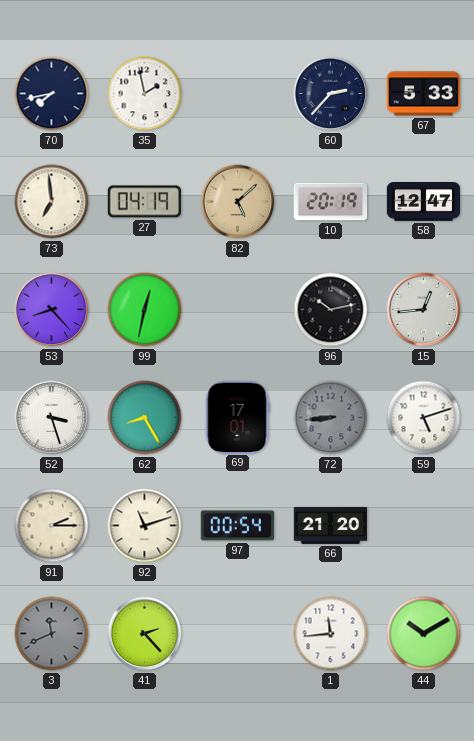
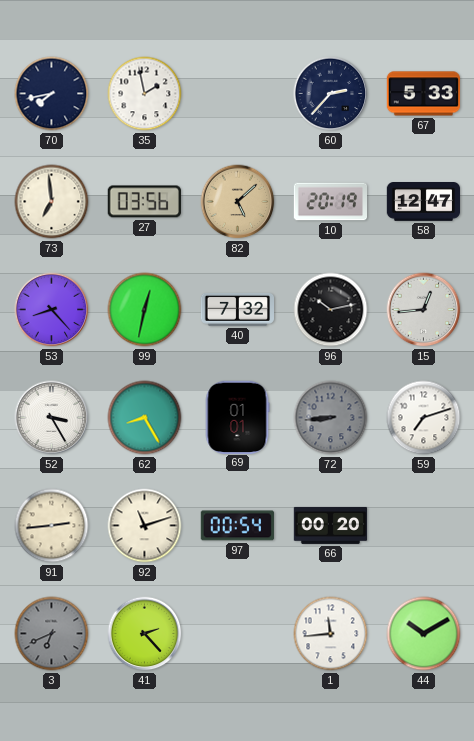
27: 04:19 -> 03:56
40: none -> 7:32
52: 3:27 -> 3:25
69: 17:01 -> 01:01
59: 5:12 -> 7:12
91: 2:15 -> 2:44
66: 21:20 -> 00:20
3: 11:41 -> 6:41
